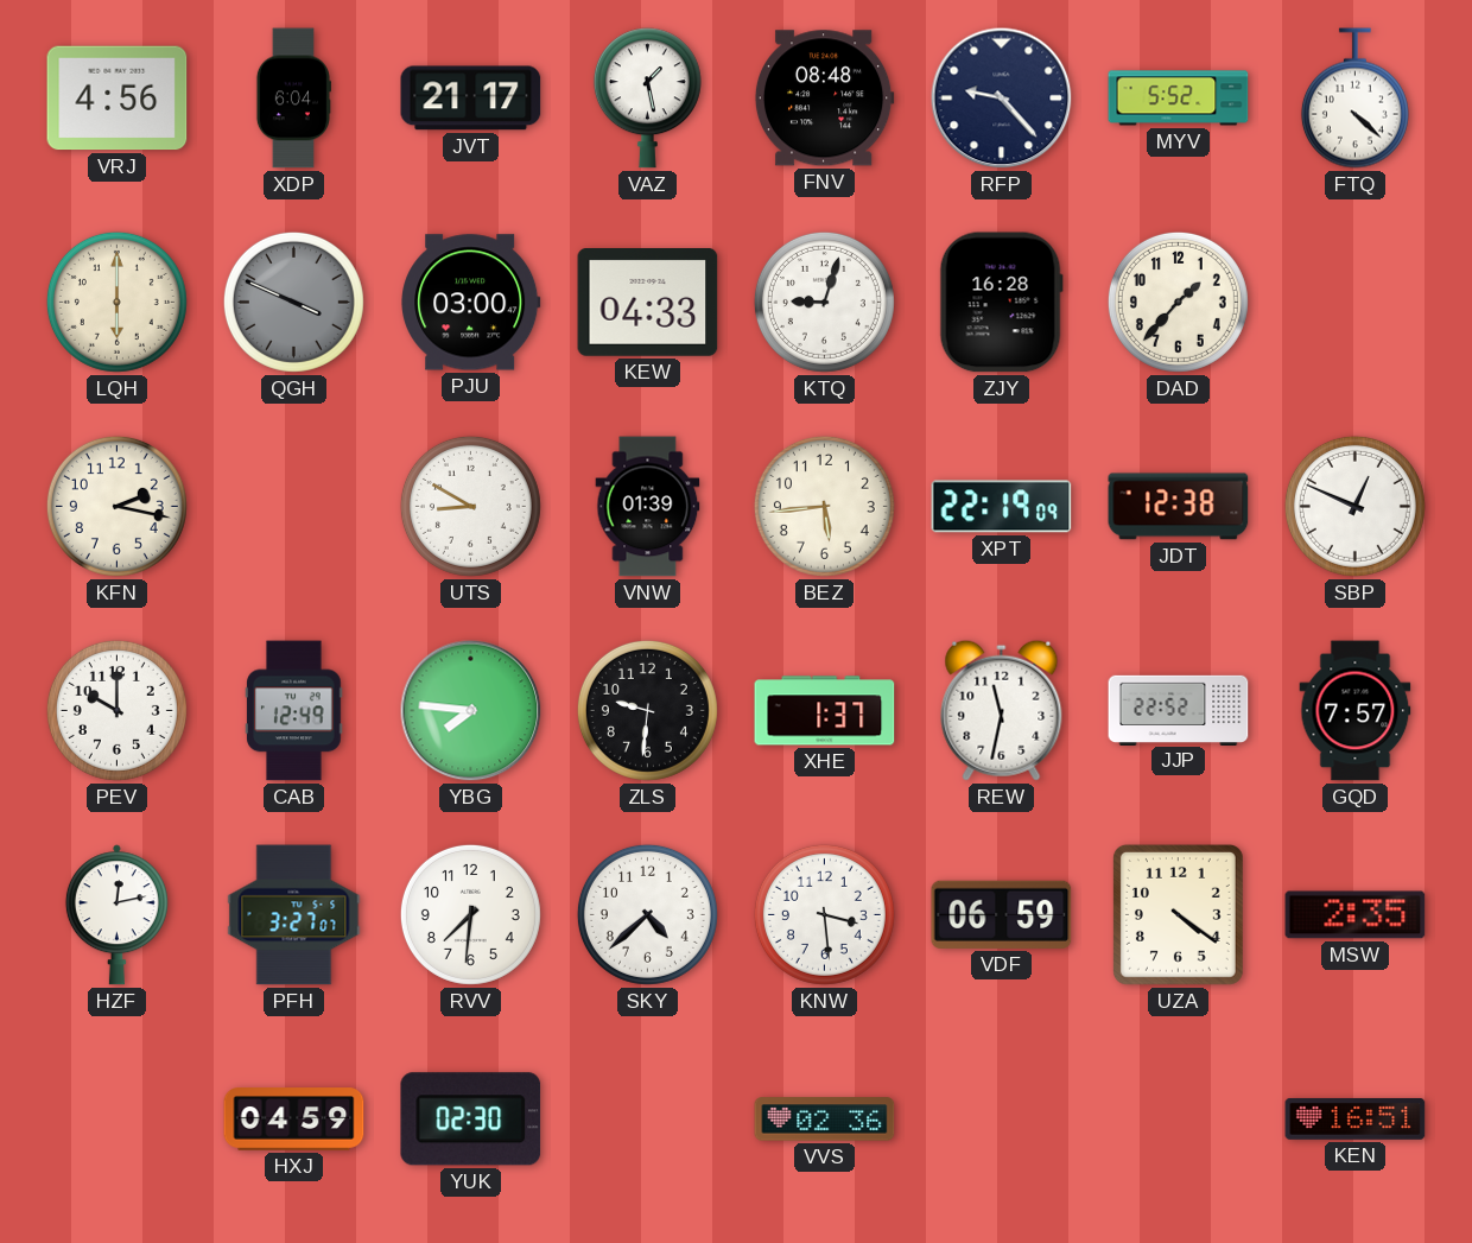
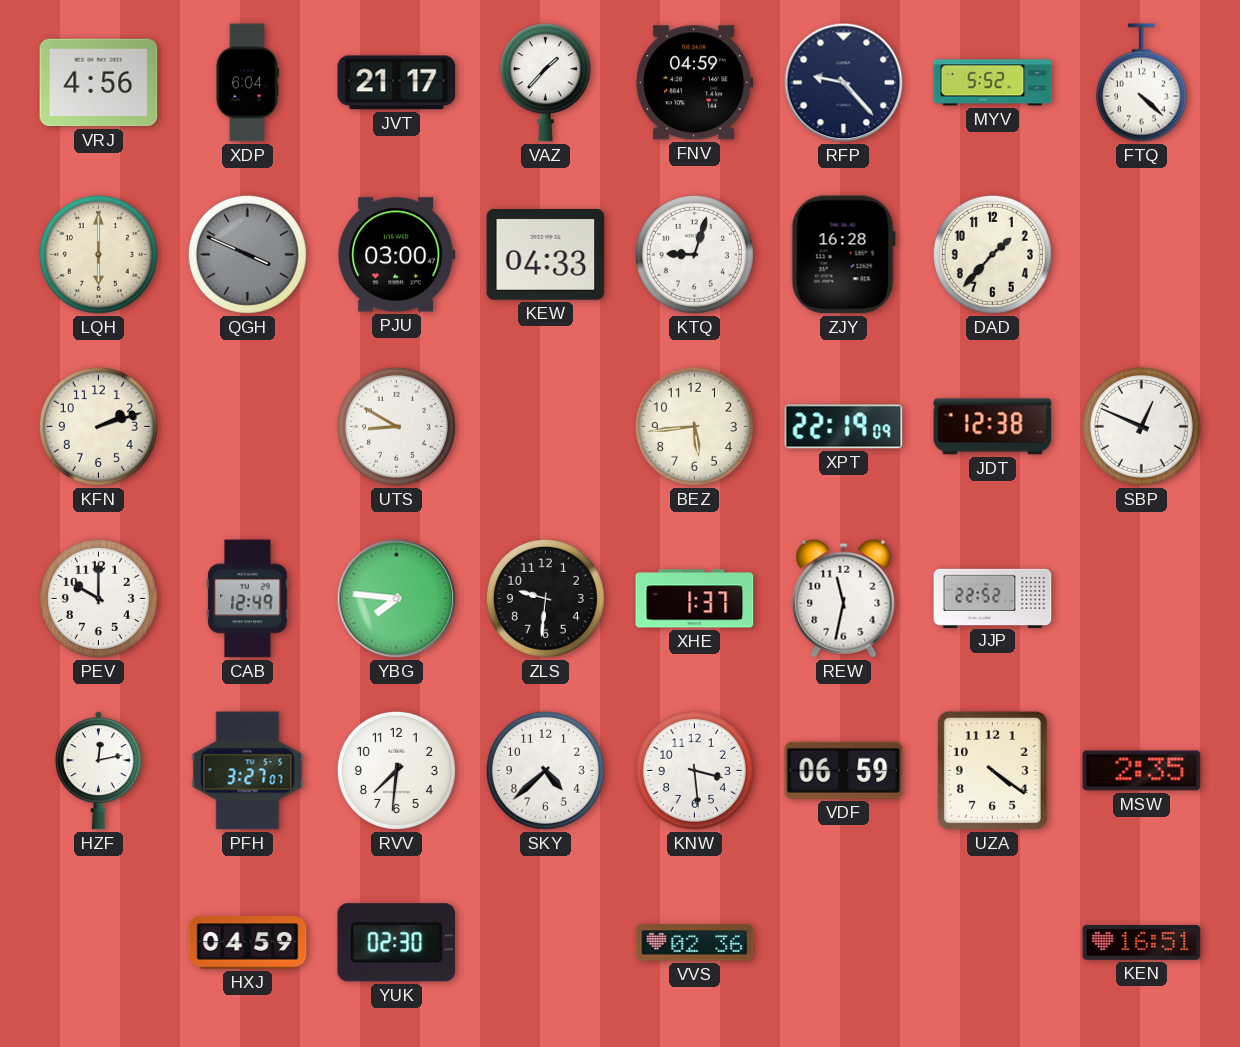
VAZ: 1:28 -> 1:37
FNV: 08:48 -> 04:59
KFN: 2:17 -> 2:12
VNW: 01:39 -> none
GQD: 7:57 -> none
